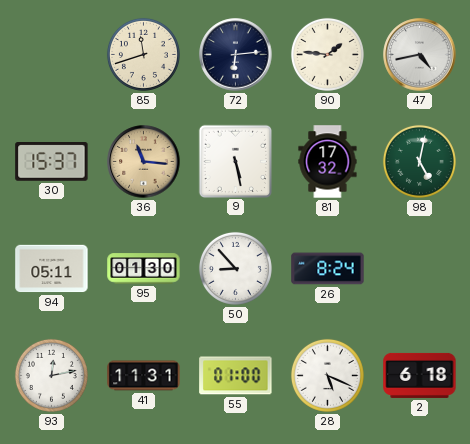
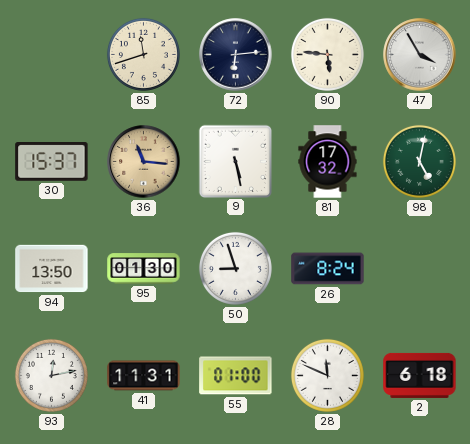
90: 1:46 -> 5:46
47: 4:43 -> 3:55
94: 05:11 -> 13:50
50: 8:53 -> 8:57
28: 5:19 -> 11:49
